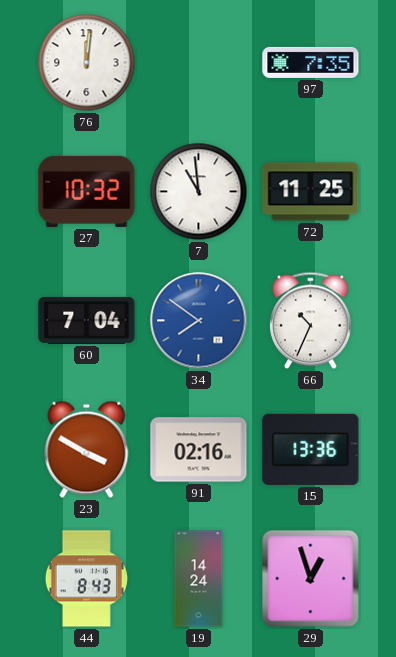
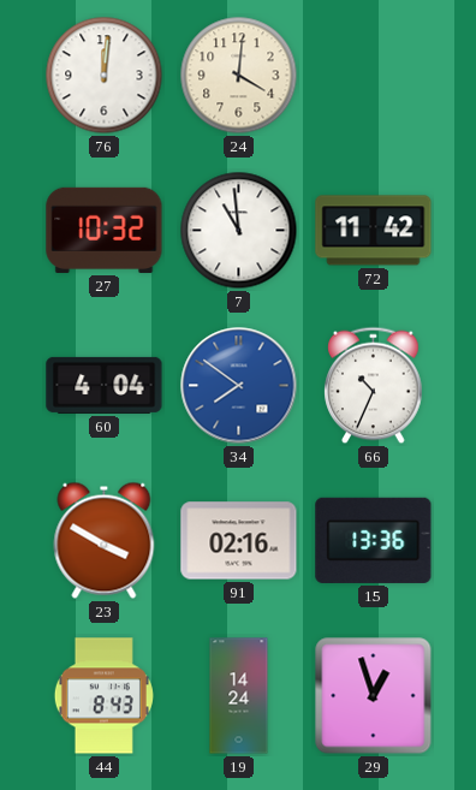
24: none -> 4:01
97: 7:35 -> none
72: 11:25 -> 11:42
60: 7:04 -> 4:04
